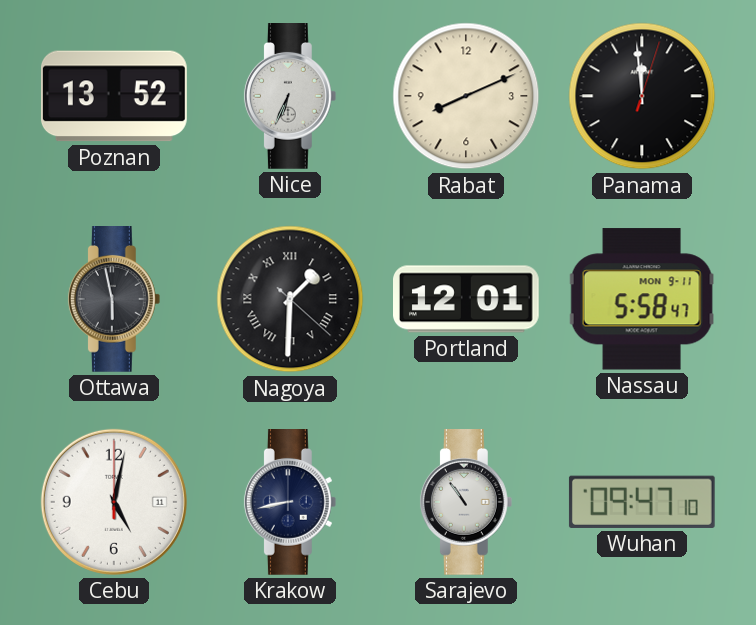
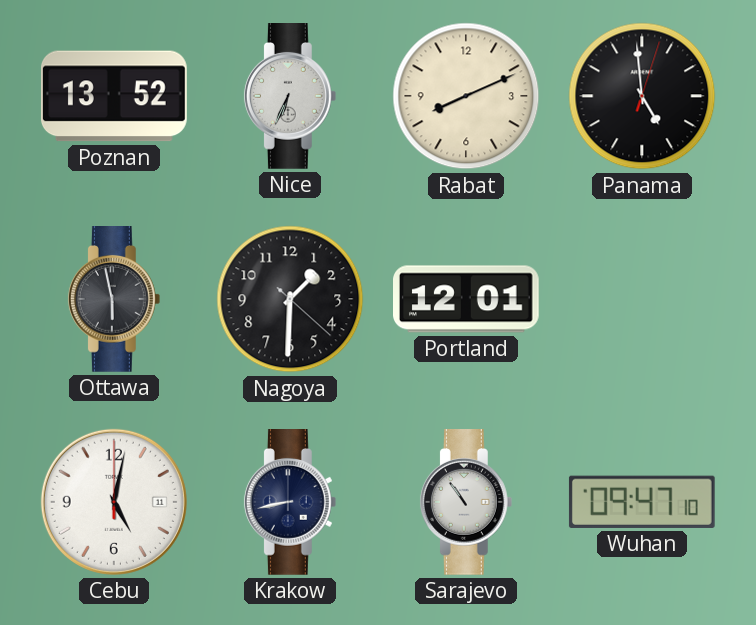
Panama: 11:59 -> 4:59
Nagoya numerals: Roman -> Arabic
Nassau: 5:58 -> none
